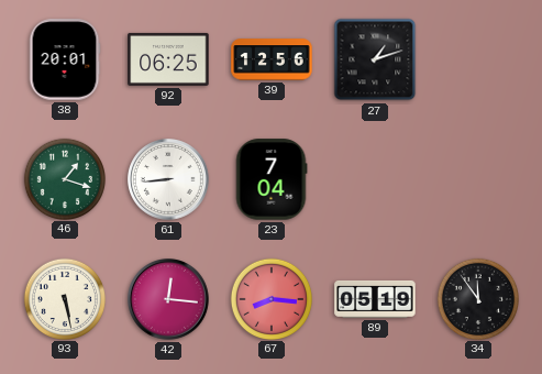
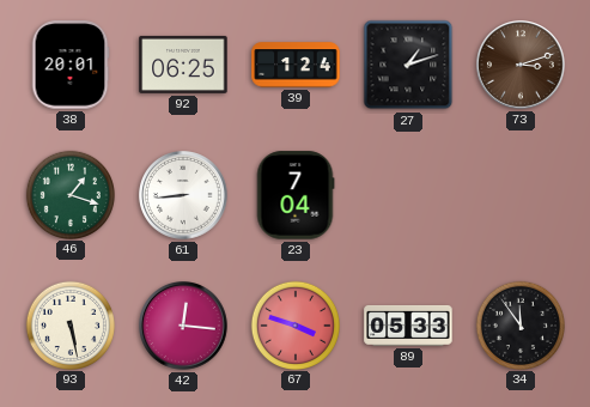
39: 12:56 -> 1:24
73: none -> 3:12
67: 8:16 -> 3:48
89: 05:19 -> 05:33
